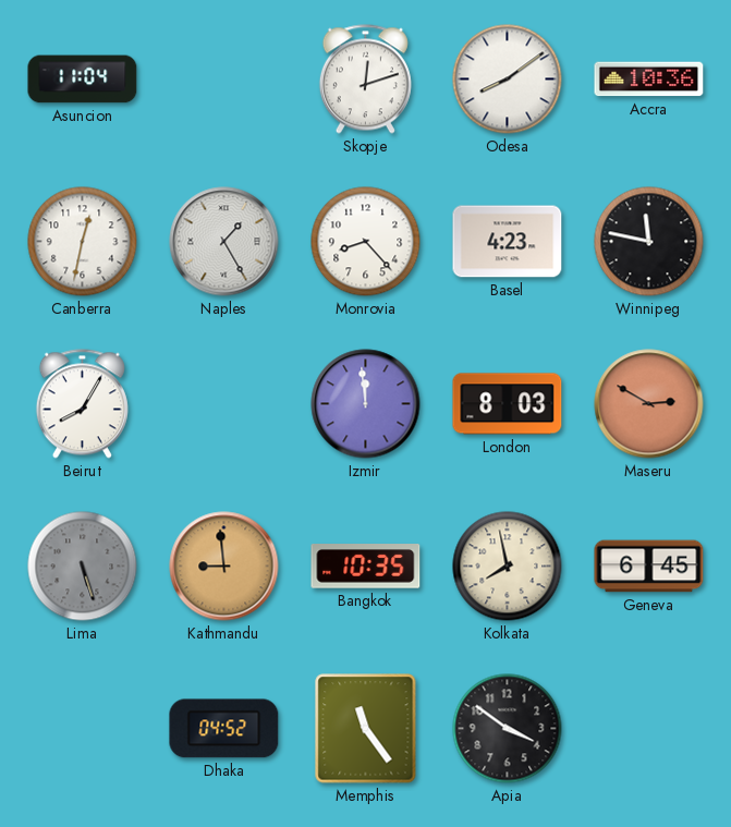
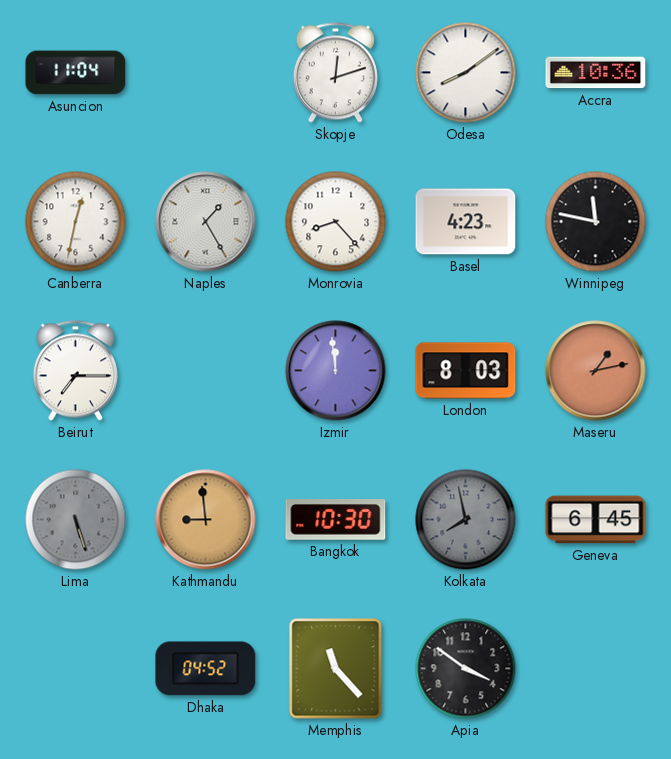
Beirut: 8:05 -> 7:15
Maseru: 2:50 -> 1:13
Bangkok: 10:35 -> 10:30
Kolkata dial: cream -> grey
Memphis: 11:24 -> 11:23
